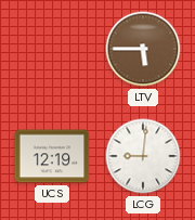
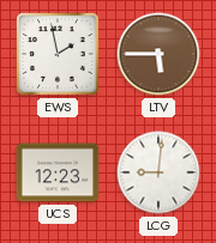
EWS: none -> 1:58
UCS: 12:19 -> 12:23
